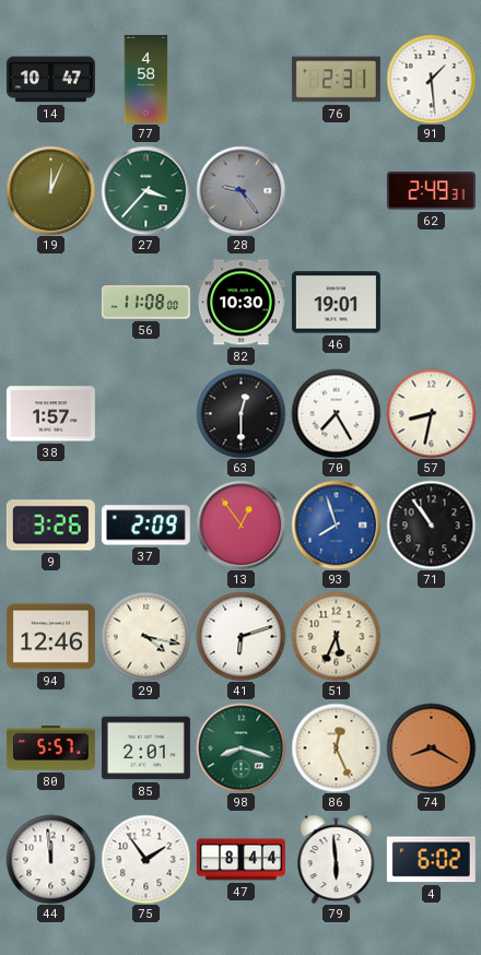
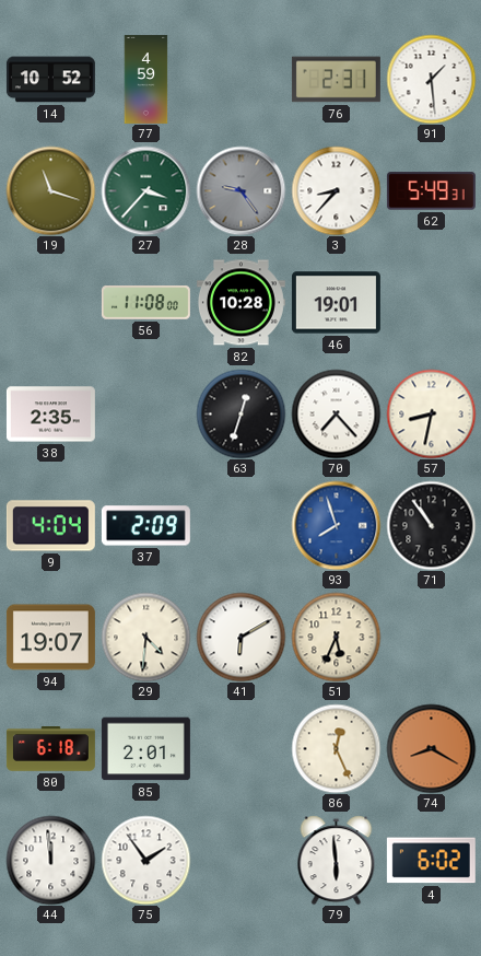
14: 10:47 -> 10:52
77: 4:58 -> 4:59
19: 12:04 -> 11:18
3: none -> 8:37
62: 2:49 -> 5:49
82: 10:30 -> 10:28
38: 1:57 -> 2:35
63: 12:30 -> 12:33
70: 7:25 -> 7:23
9: 3:26 -> 4:04
13: 12:54 -> none
94: 12:46 -> 19:07
29: 4:17 -> 4:31
41: 6:12 -> 6:10
80: 5:57 -> 6:18
98: 8:18 -> none
47: 8:44 -> none
